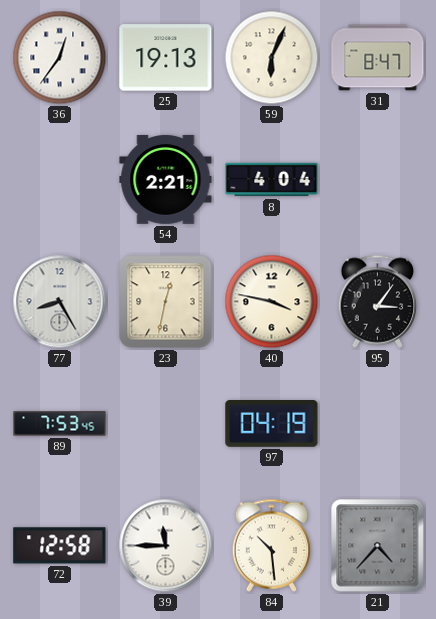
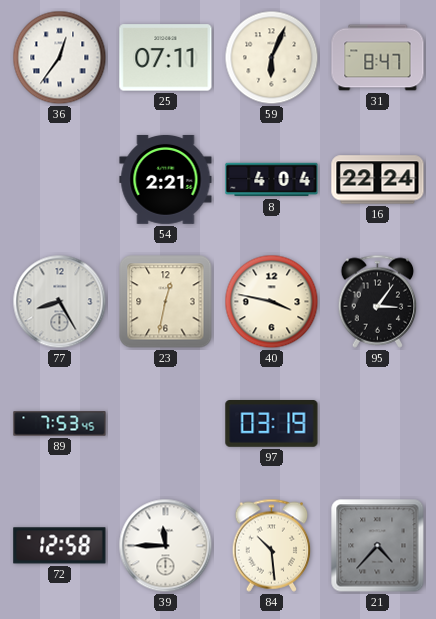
25: 19:13 -> 07:11
16: none -> 22:24
97: 04:19 -> 03:19
